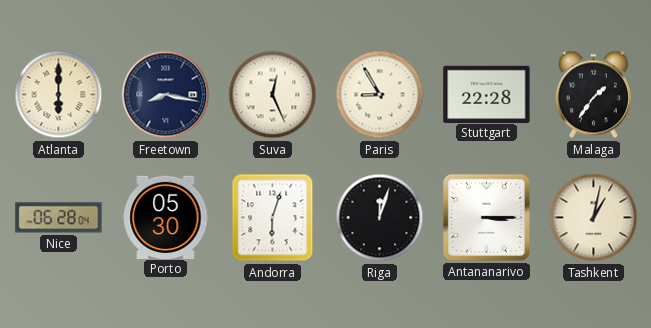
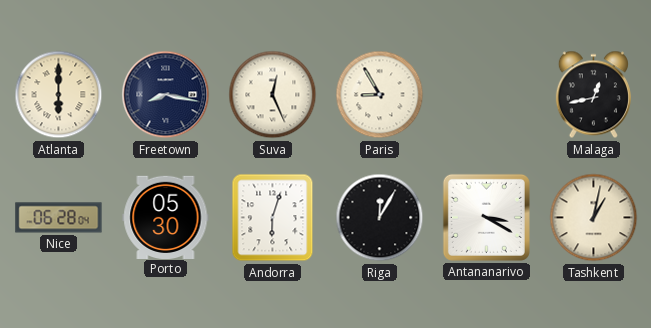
Stuttgart: 22:28 -> none
Malaga: 1:36 -> 12:43
Riga: 12:03 -> 12:05
Antananarivo: 3:15 -> 3:20
